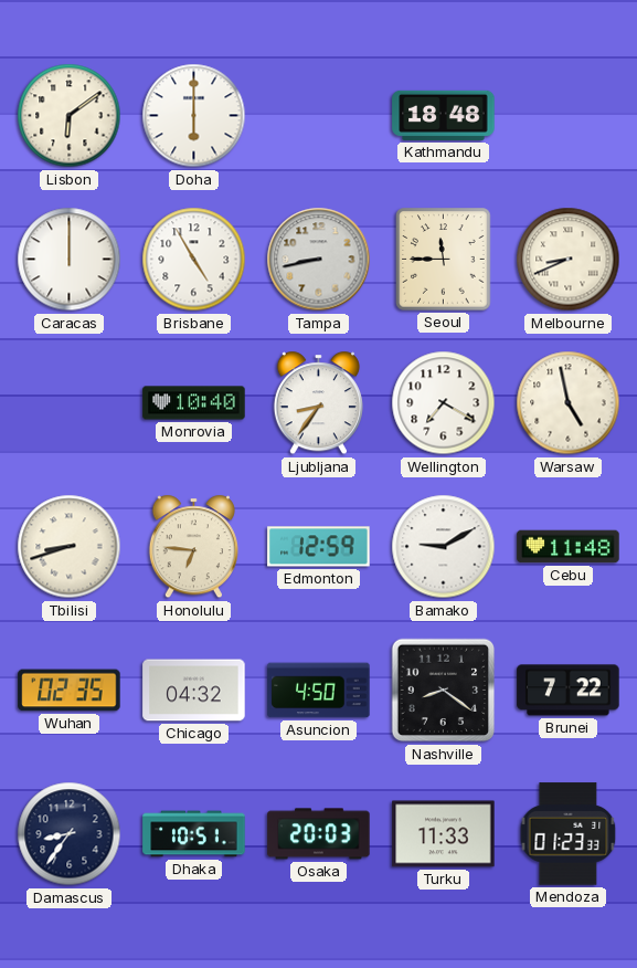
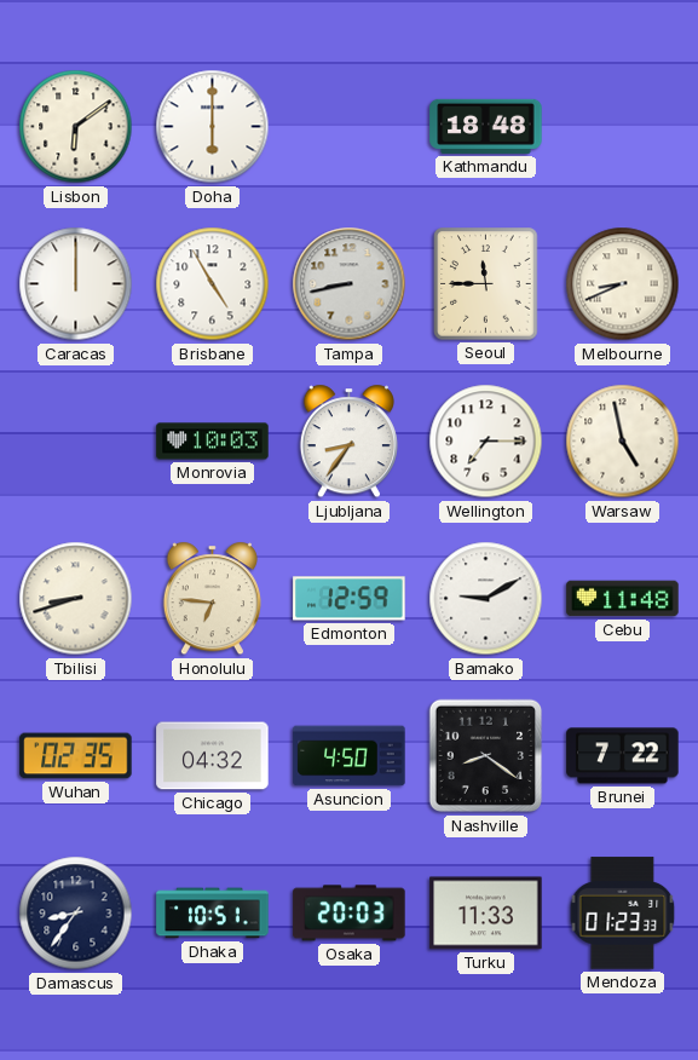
Monrovia: 10:40 -> 10:03
Wellington: 7:20 -> 7:15
